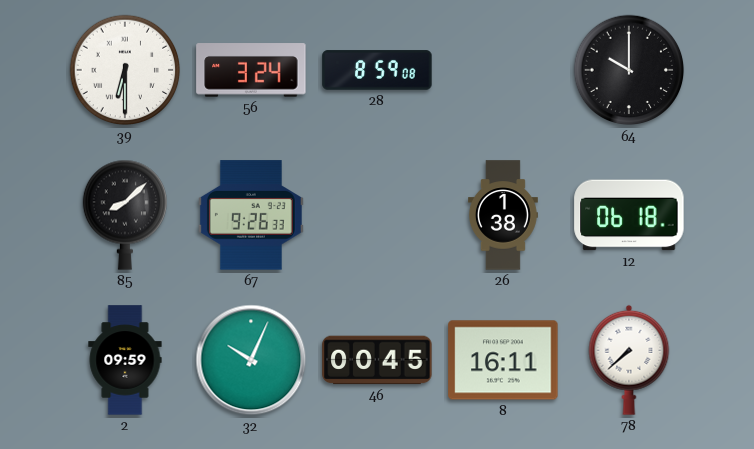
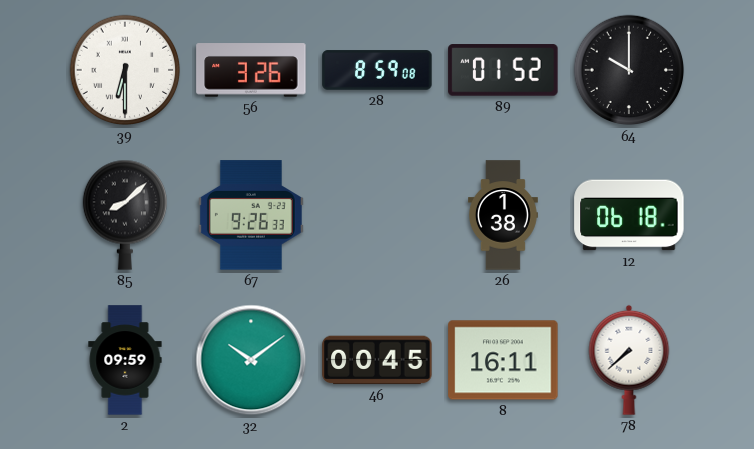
56: 3:24 -> 3:26
89: none -> 01:52
32: 10:04 -> 10:09
